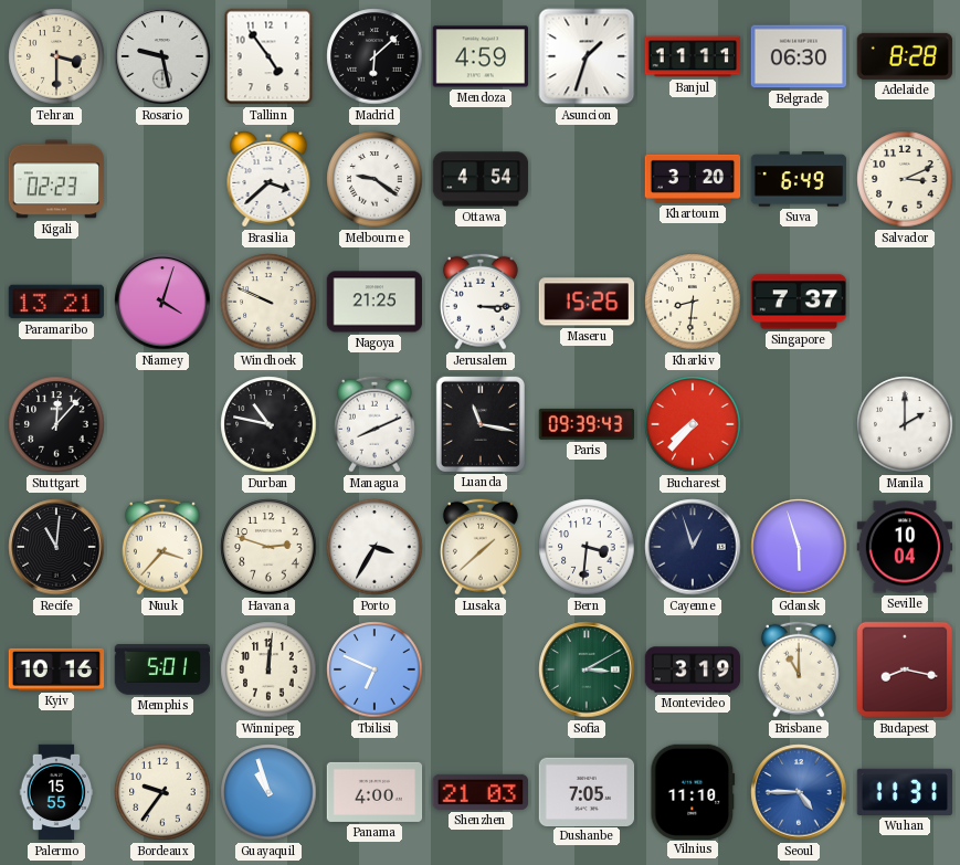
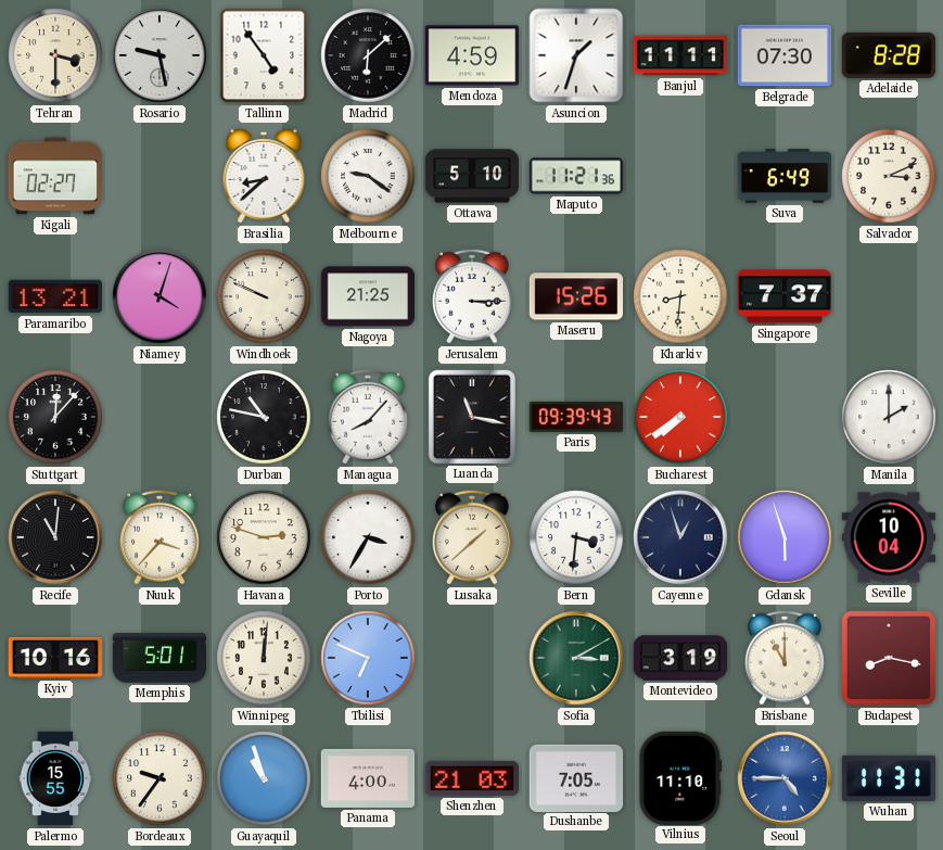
Belgrade: 06:30 -> 07:30
Kigali: 02:23 -> 02:27
Brasilia: 3:38 -> 8:38
Ottawa: 4:54 -> 5:10
Maputo: none -> 11:21
Khartoum: 3:20 -> none
Managua: 8:11 -> 8:07
Bucharest: 7:37 -> 7:39
